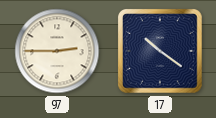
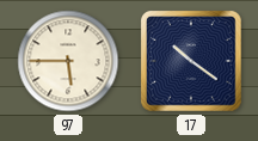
97: 2:45 -> 5:45
